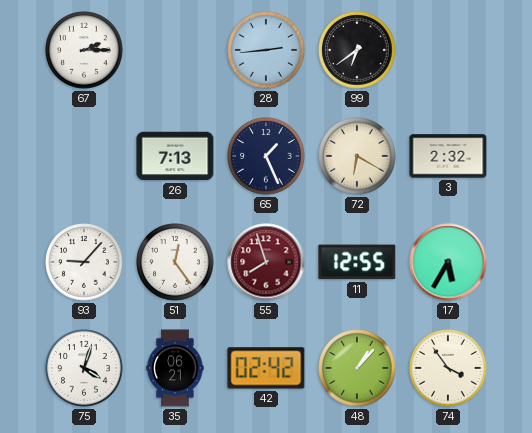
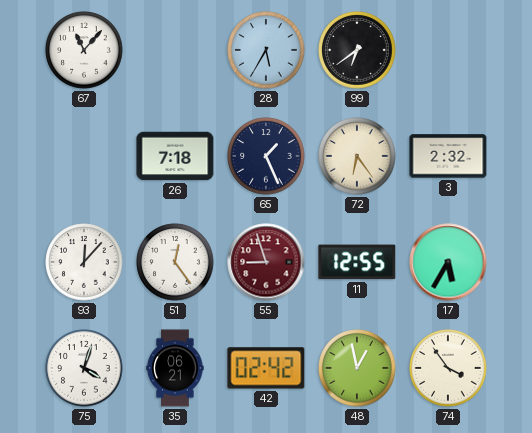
67: 2:15 -> 11:07
28: 2:44 -> 5:35
26: 7:13 -> 7:18
72: 6:20 -> 6:24
93: 9:07 -> 12:07
55: 7:57 -> 8:57
48: 1:07 -> 12:58
